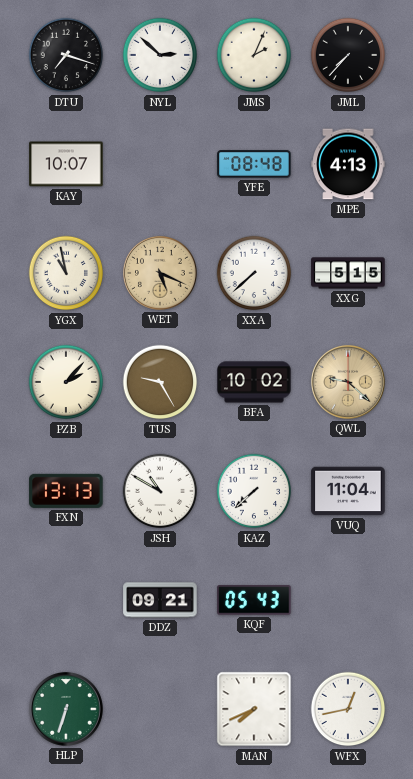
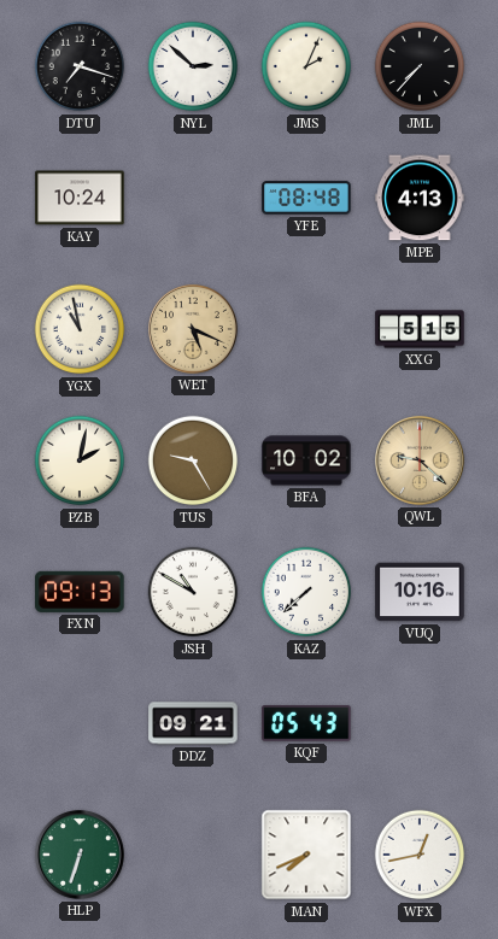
KAY: 10:07 -> 10:24
XXA: 7:38 -> none
PZB: 2:07 -> 2:02
FXN: 13:13 -> 09:13
VUQ: 11:04 -> 10:16
